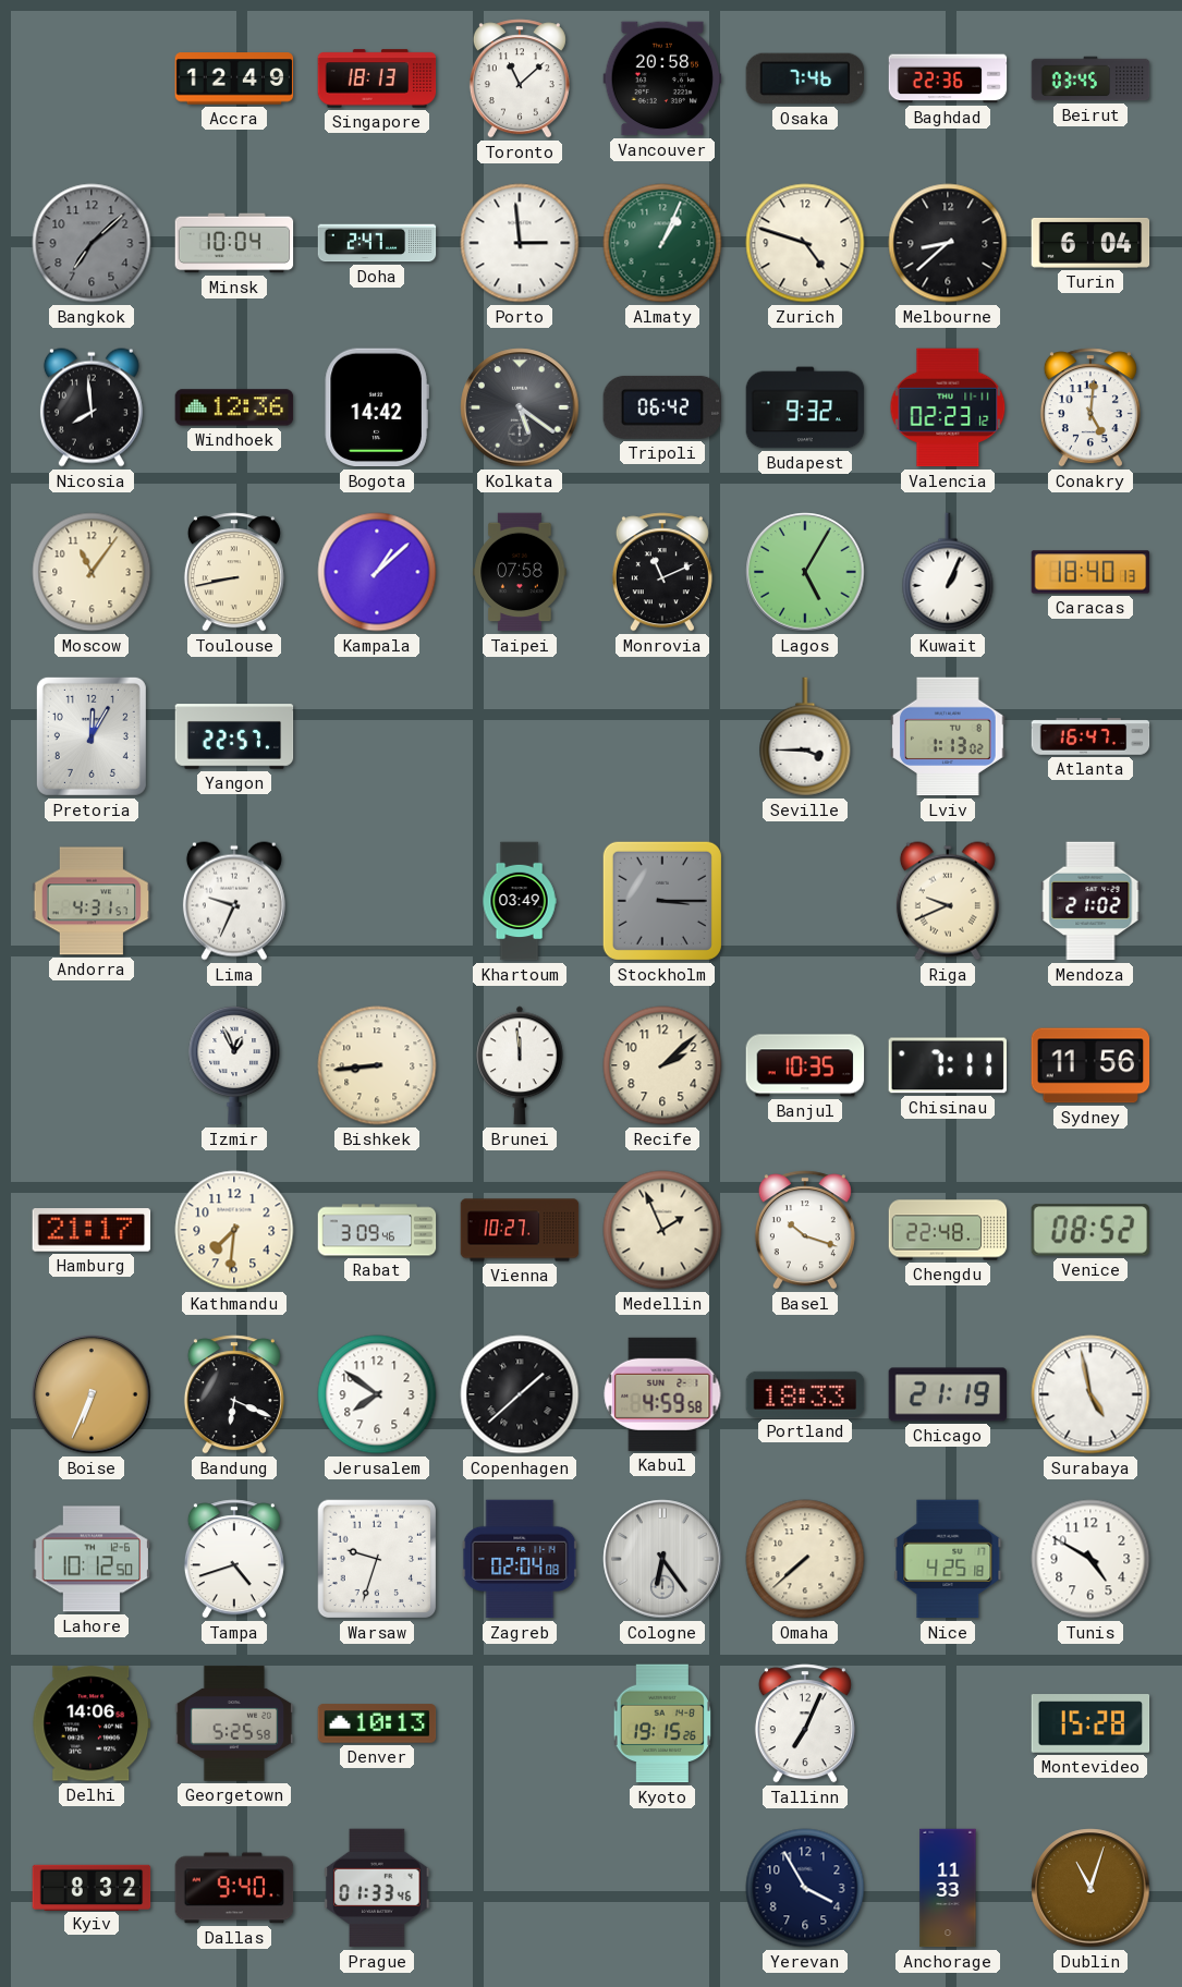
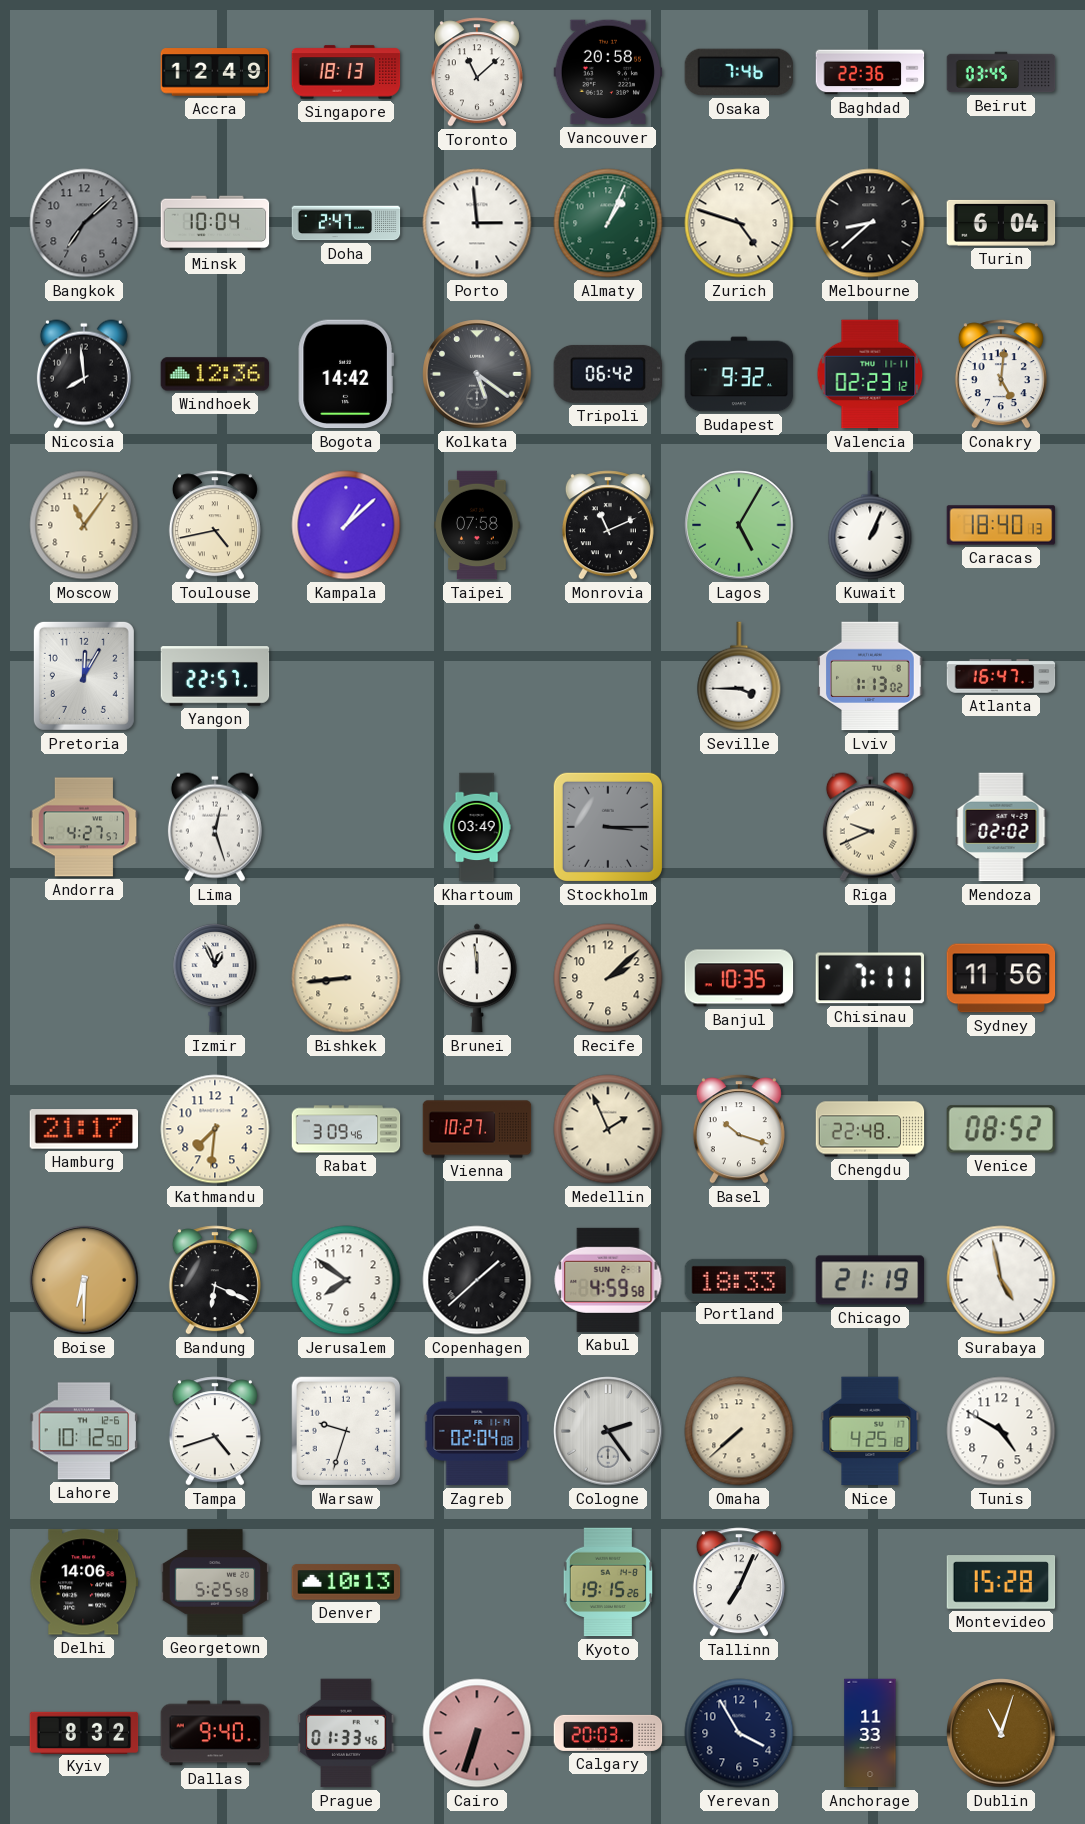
Toulouse: 8:43 -> 4:43
Andorra: 4:31 -> 4:27
Lima: 9:34 -> 12:27
Mendoza: 21:02 -> 02:02
Boise: 6:34 -> 6:30
Cologne: 6:24 -> 2:24
Cairo: none -> 6:33
Calgary: none -> 20:03
